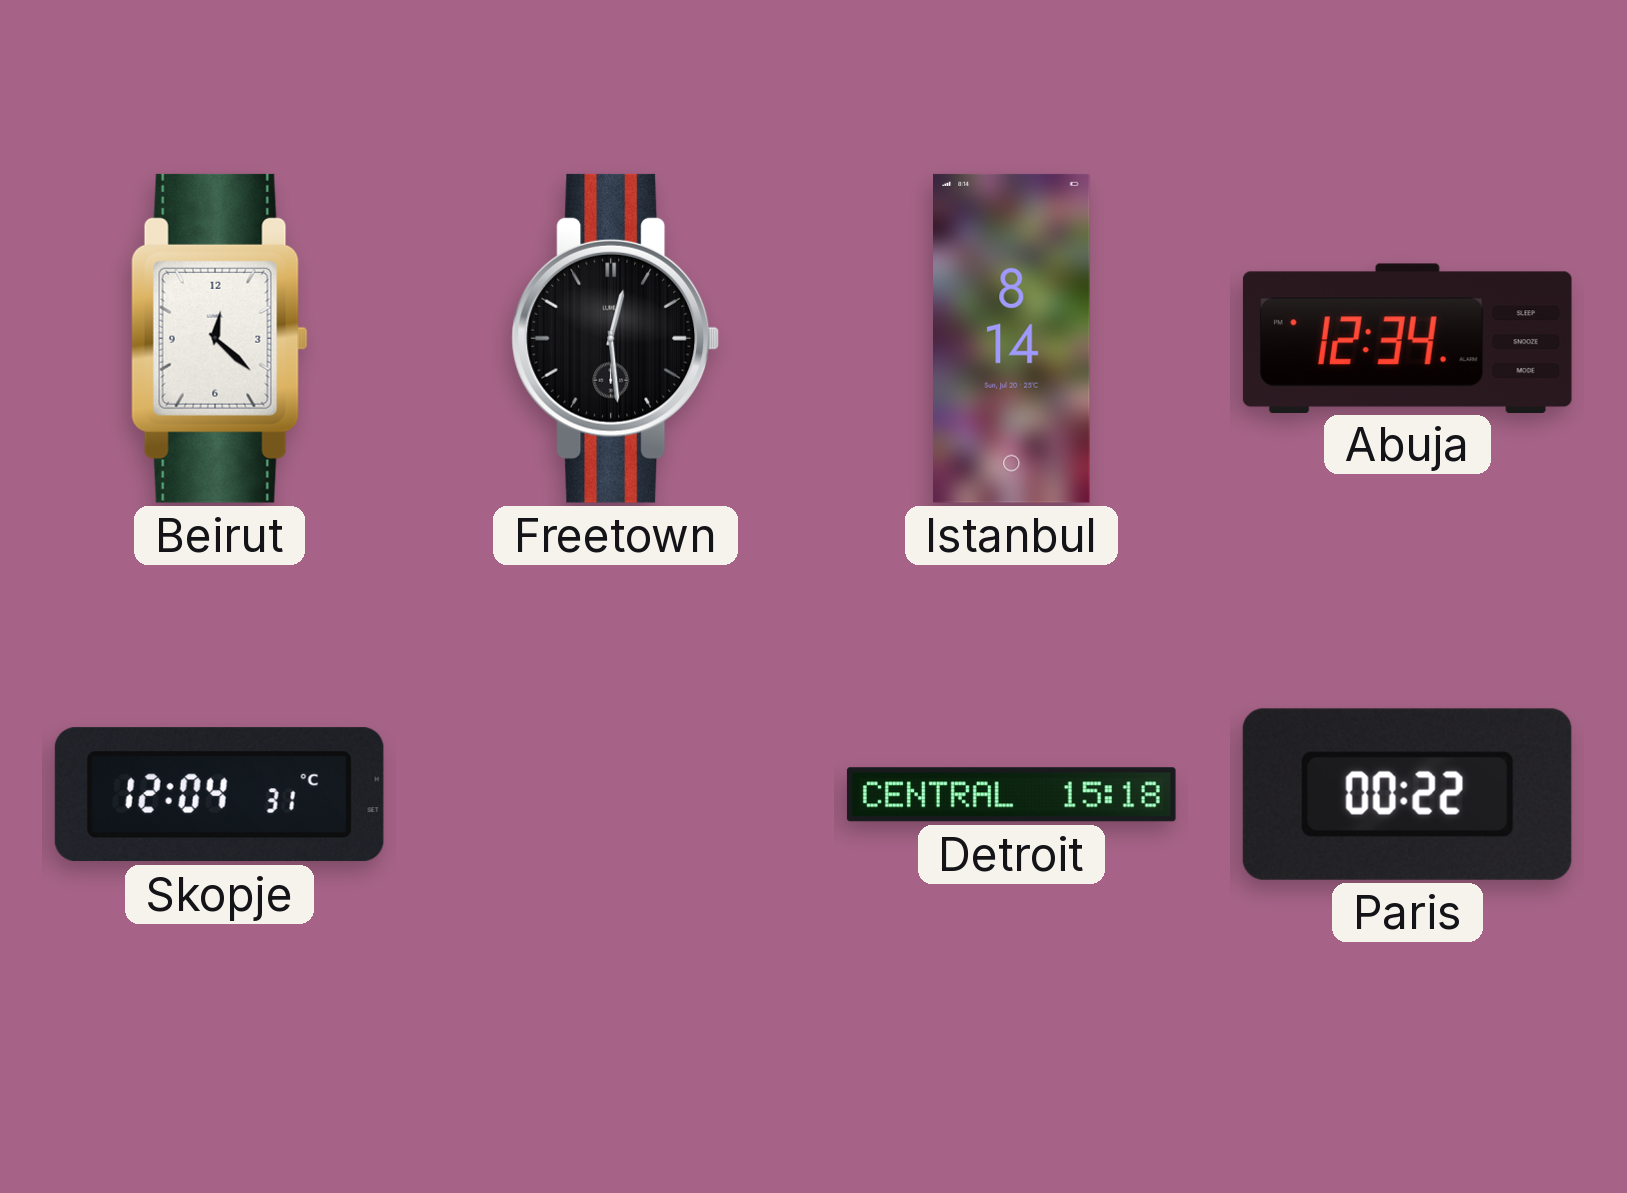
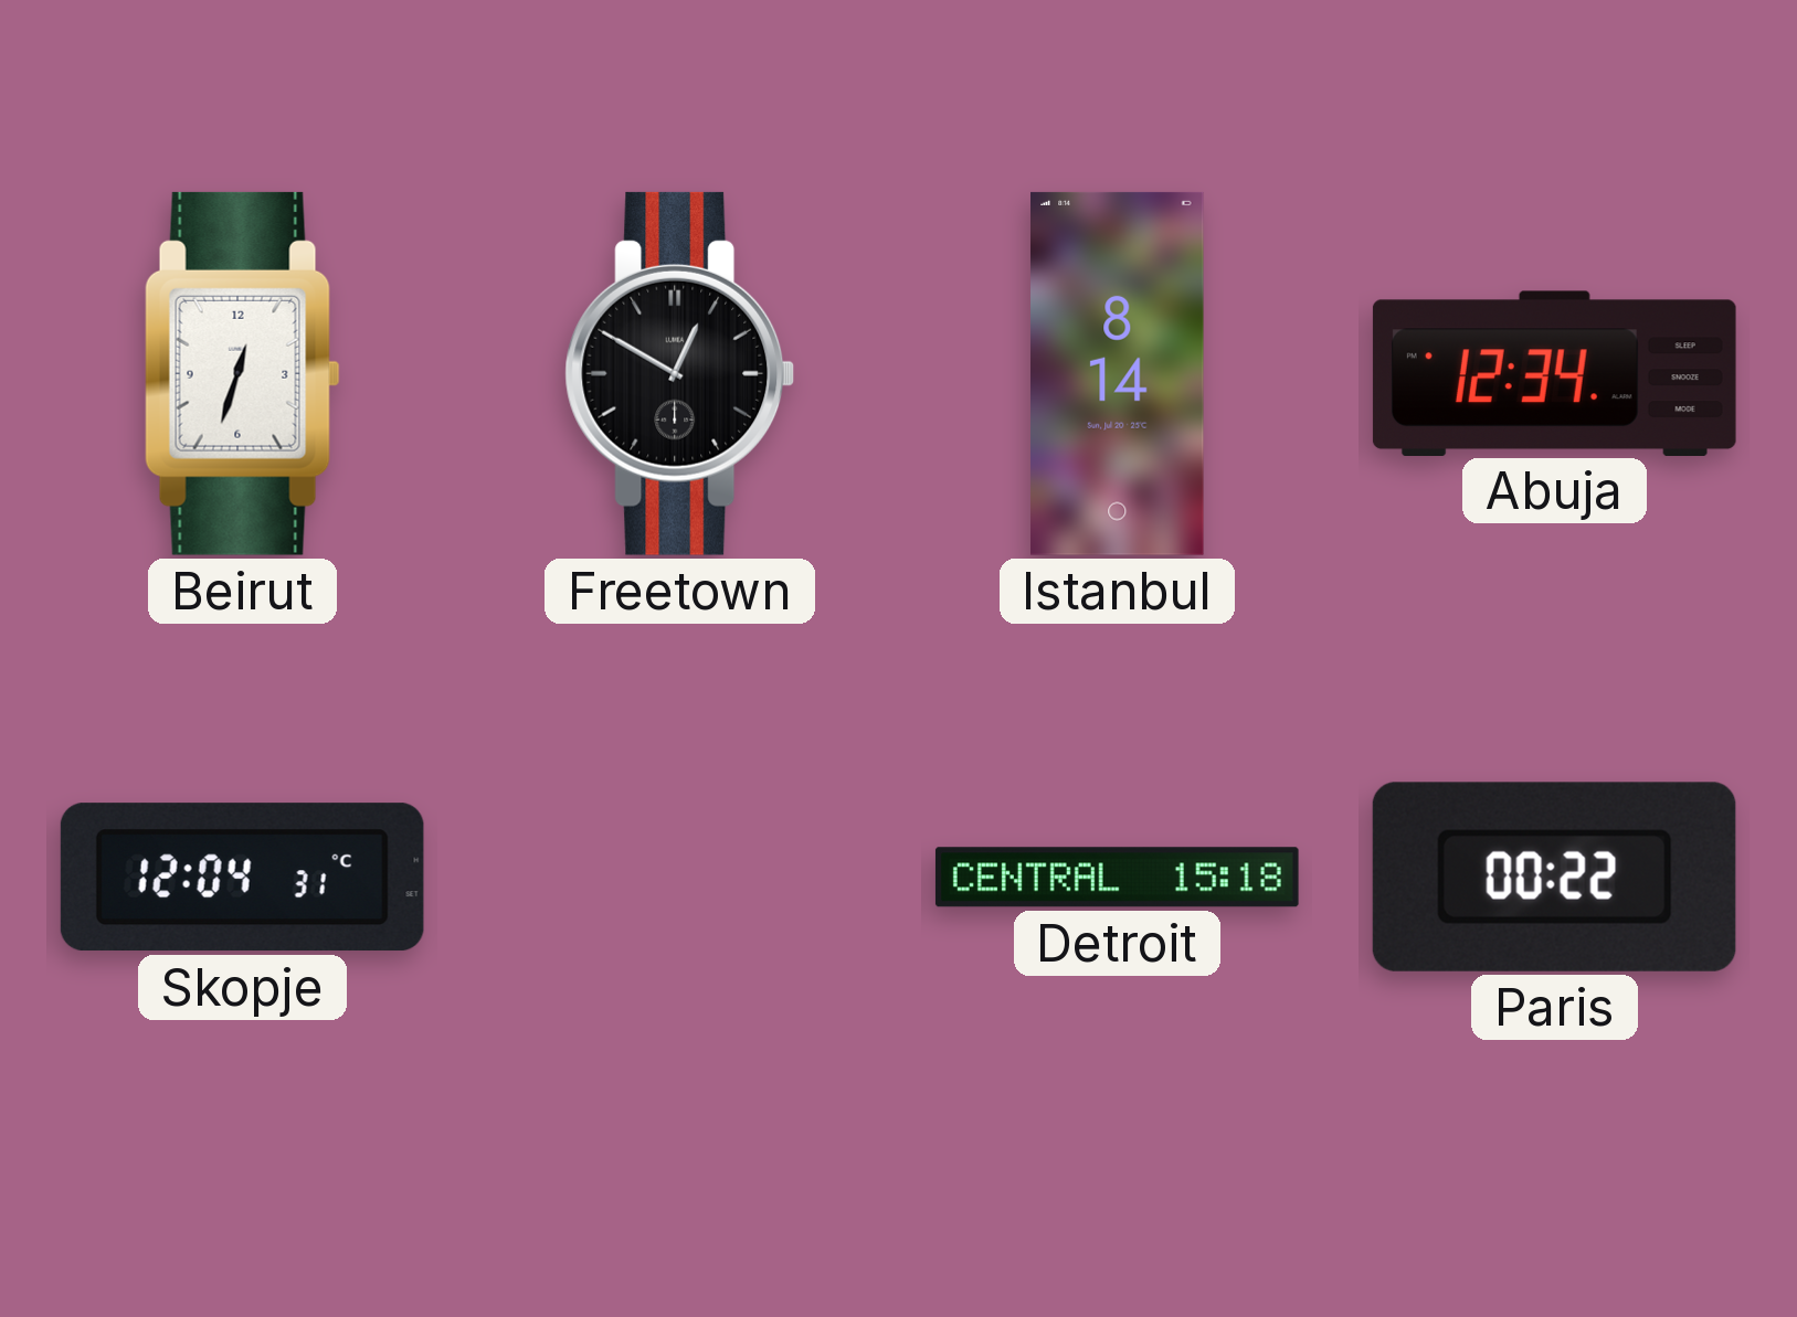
Beirut: 12:22 -> 12:33
Freetown: 12:29 -> 12:50
